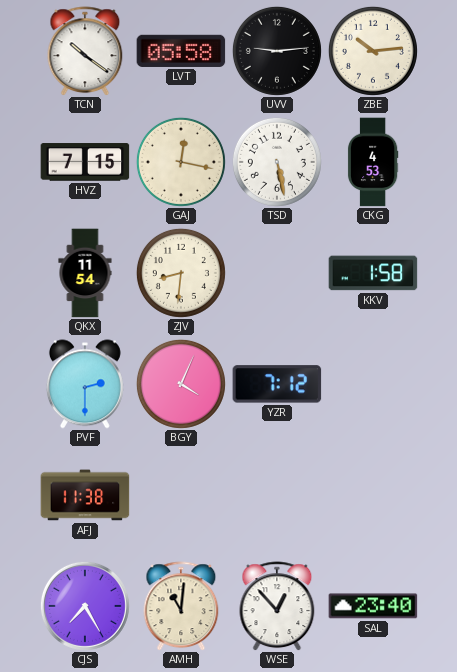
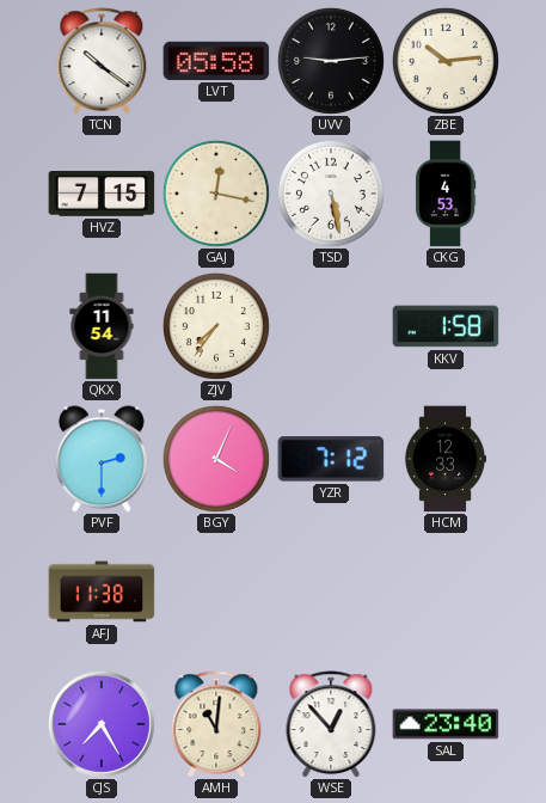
ZJV: 8:31 -> 7:36
HCM: none -> 12:33
